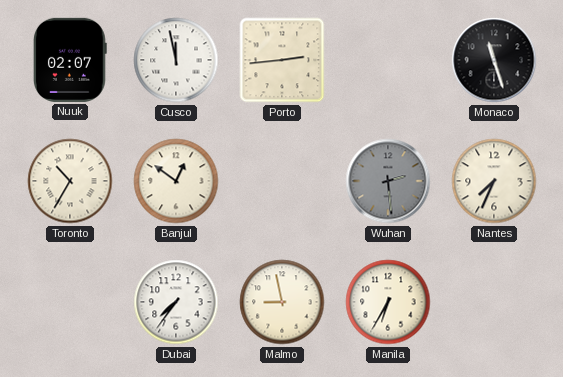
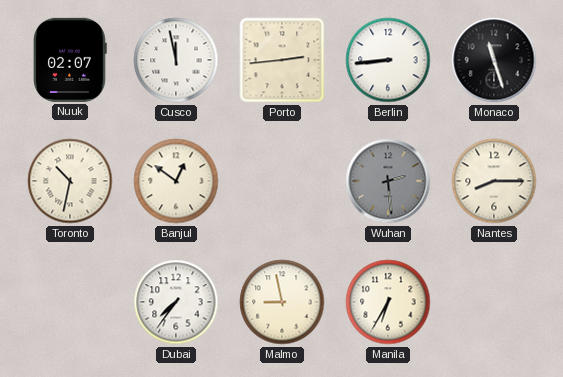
Berlin: none -> 8:44
Toronto: 10:35 -> 10:32
Nantes: 7:34 -> 8:15
